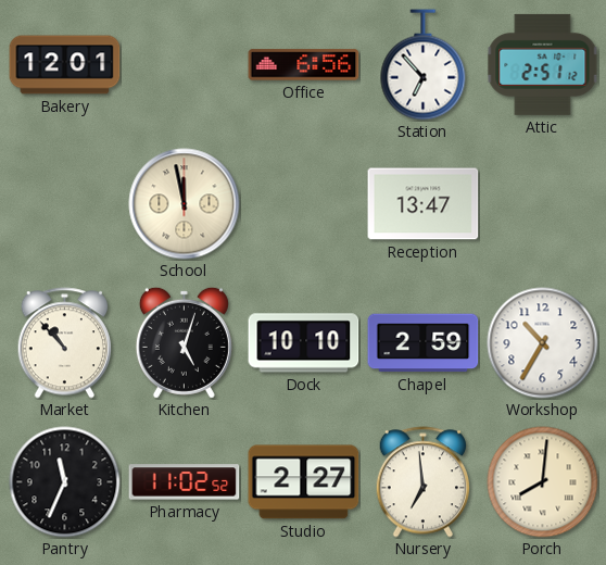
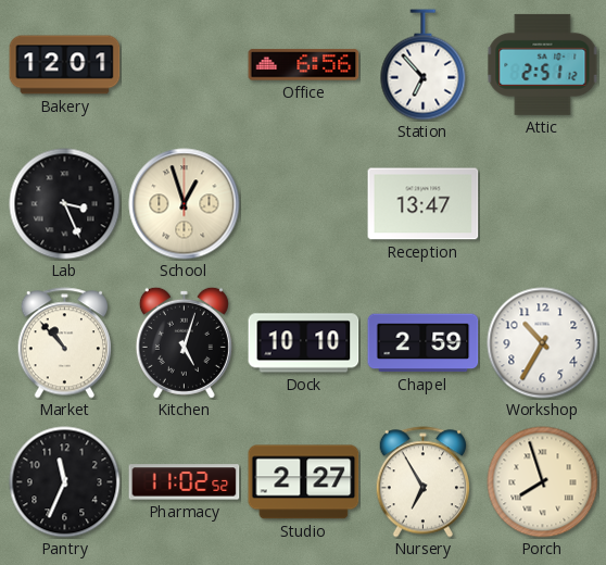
Lab: none -> 3:26
School: 11:58 -> 12:57
Nursery: 6:59 -> 6:55
Porch: 8:01 -> 7:57
